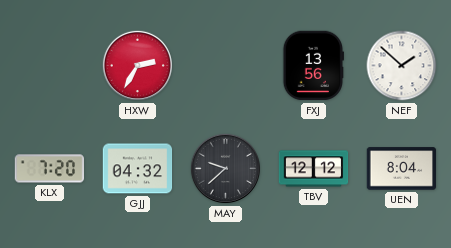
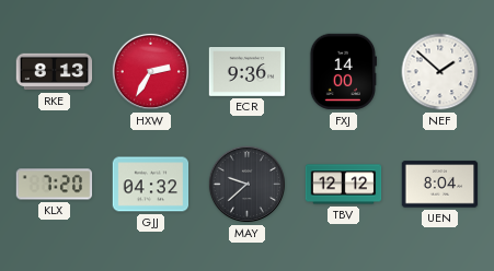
RKE: none -> 8:13
ECR: none -> 9:36
FXJ: 13:56 -> 14:00
